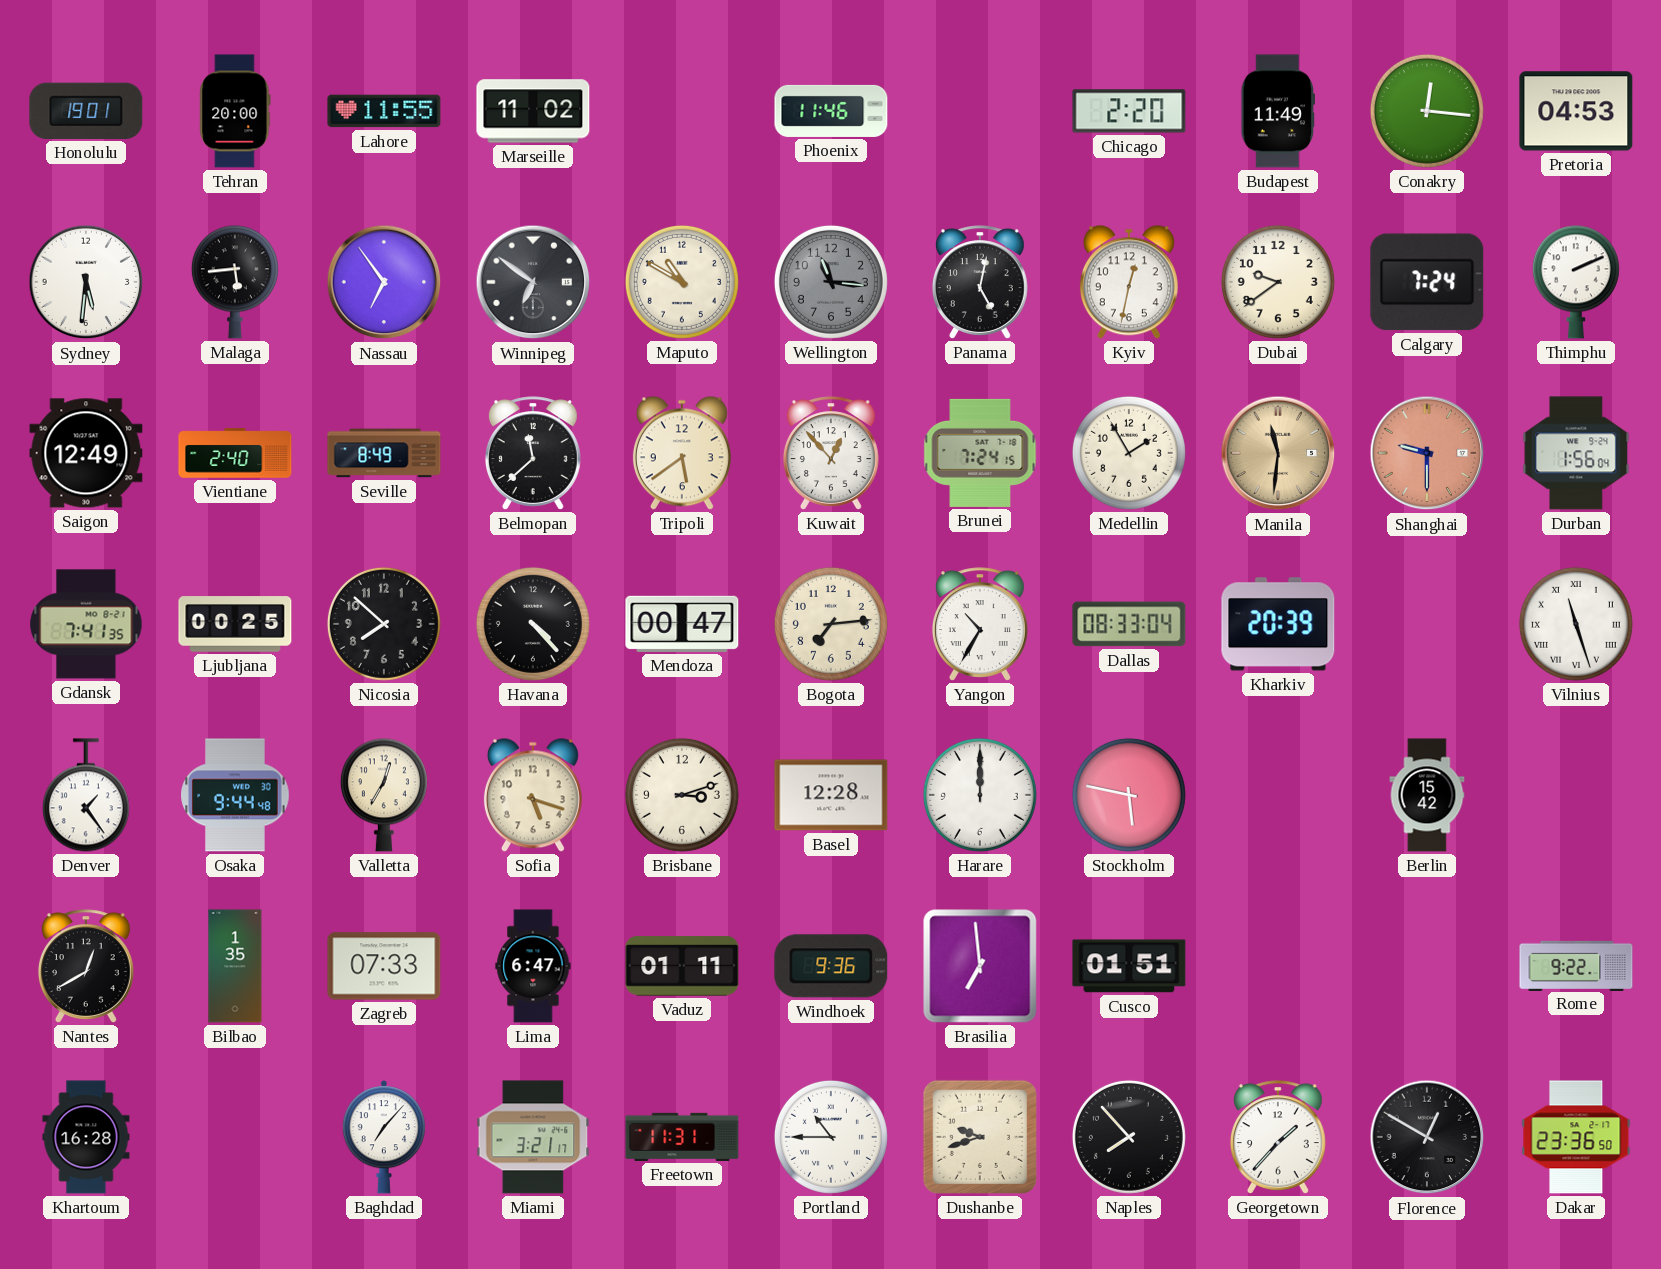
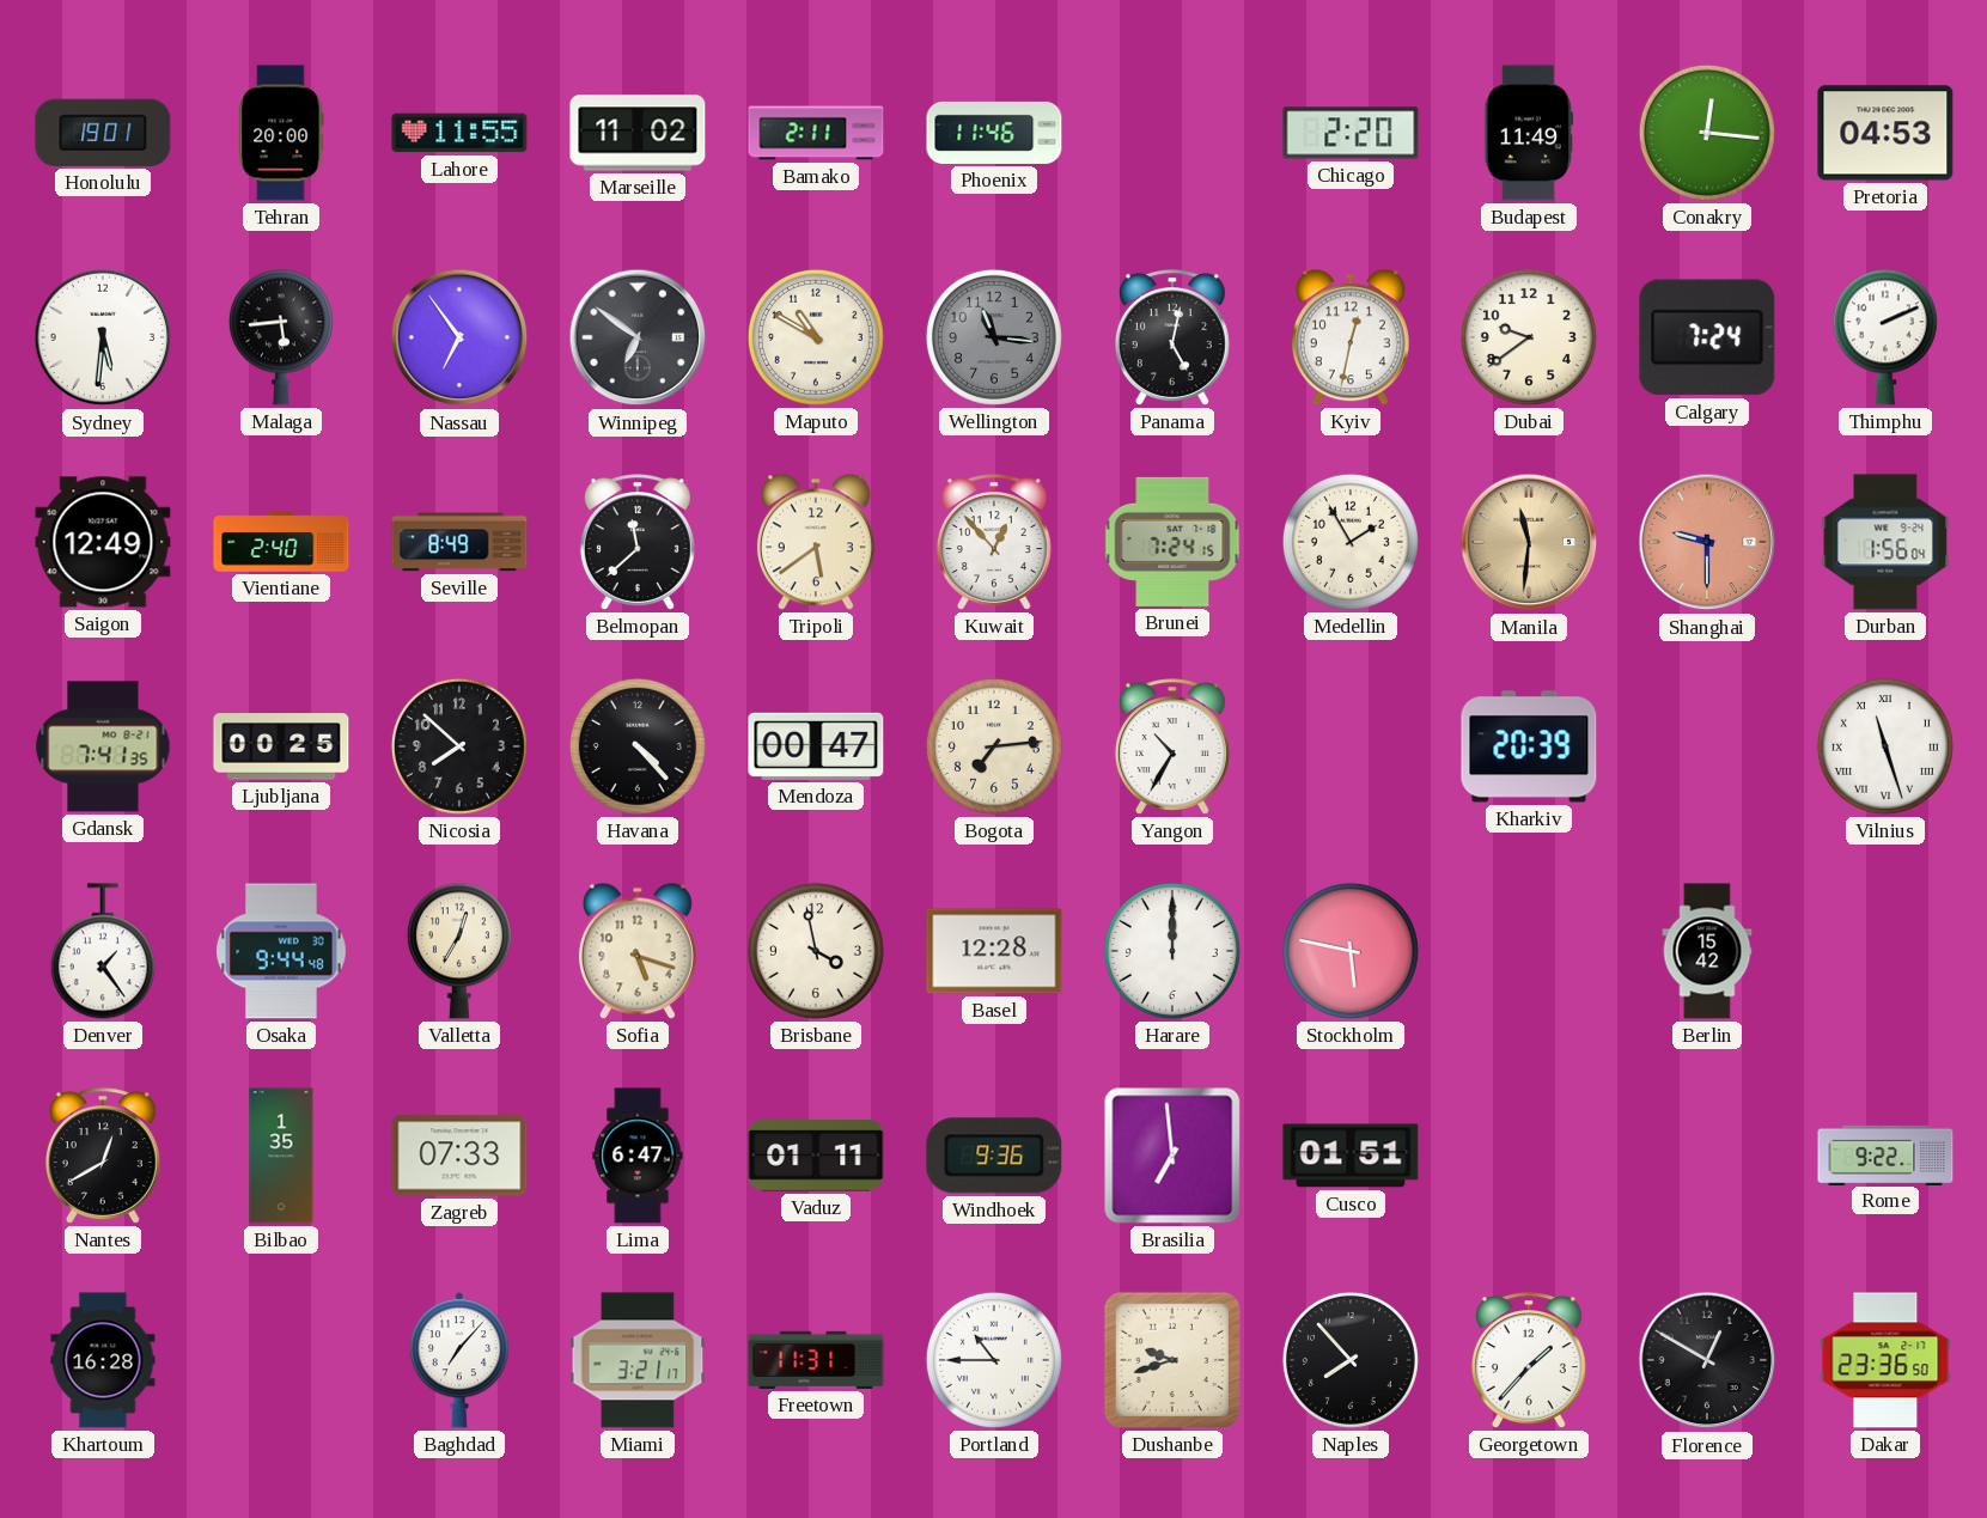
Bamako: none -> 2:11
Dallas: 08:33 -> none
Brisbane: 3:12 -> 3:58
